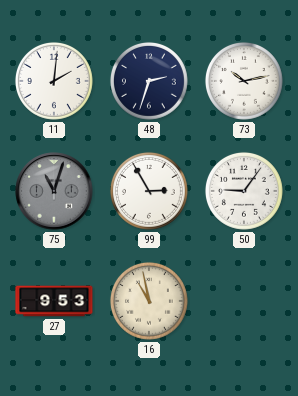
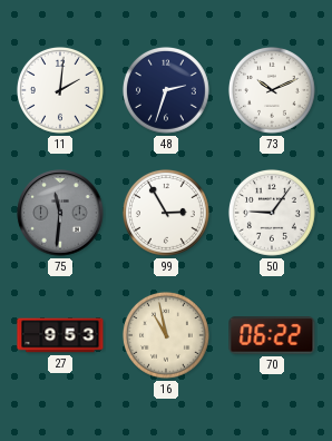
73: 10:13 -> 10:11
75: 11:03 -> 11:31
70: none -> 06:22
